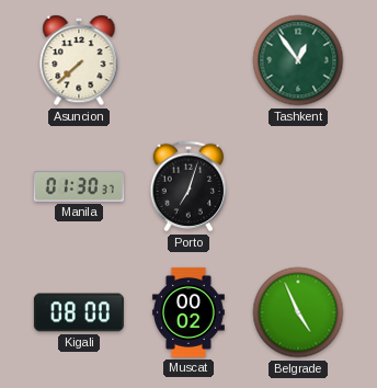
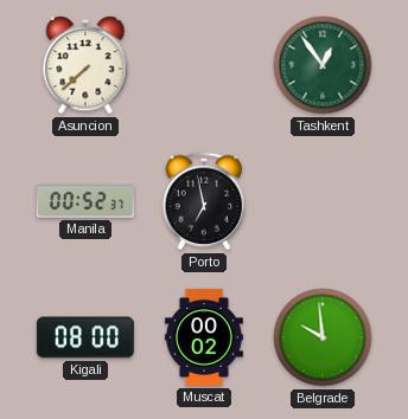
Manila: 01:30 -> 00:52
Porto: 7:03 -> 6:58
Belgrade: 4:56 -> 9:59
